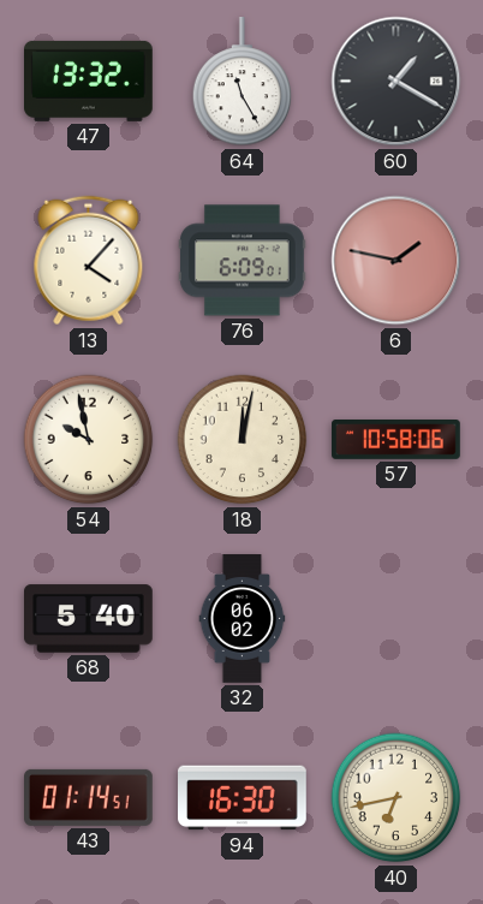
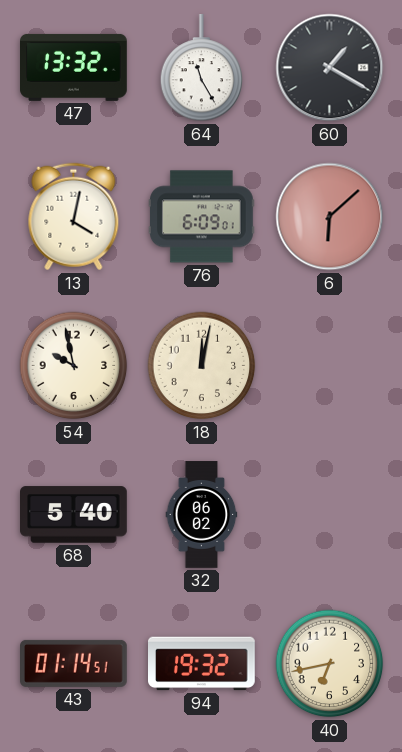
13: 4:07 -> 4:02
6: 1:47 -> 6:08
57: 10:58 -> none
94: 16:30 -> 19:32
